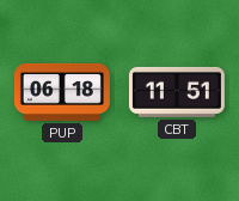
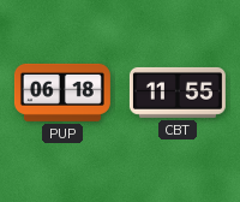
CBT: 11:51 -> 11:55
